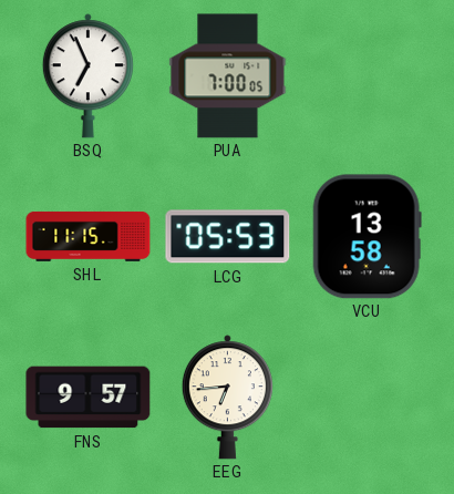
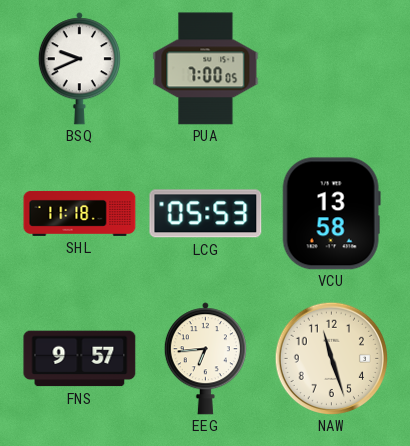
BSQ: 6:56 -> 9:41
SHL: 11:15 -> 11:18
NAW: none -> 11:27
